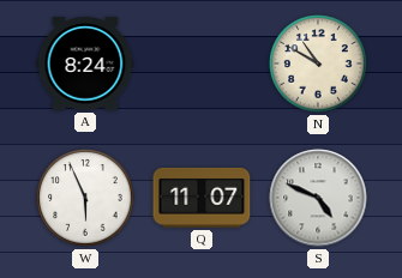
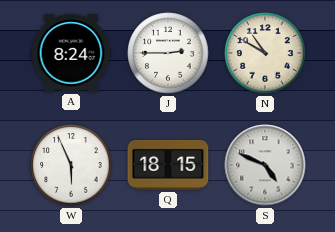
J: none -> 2:45
Q: 11:07 -> 18:15
